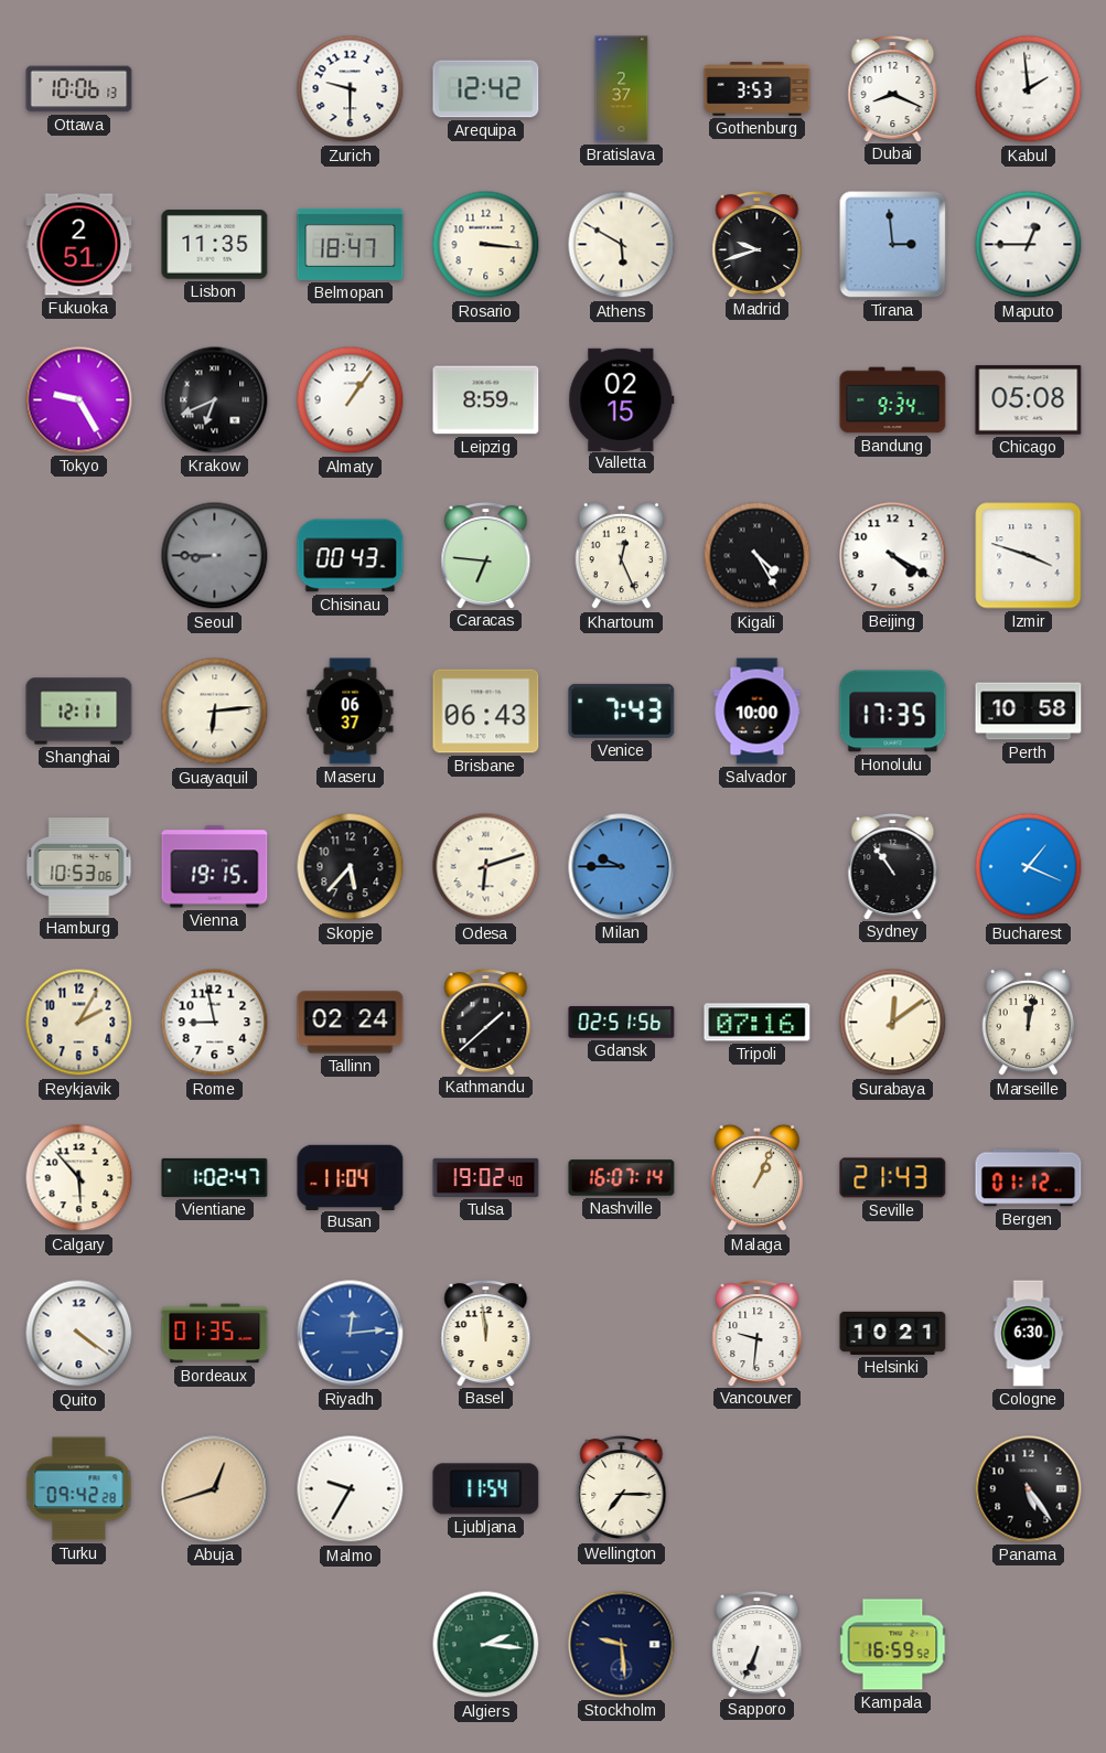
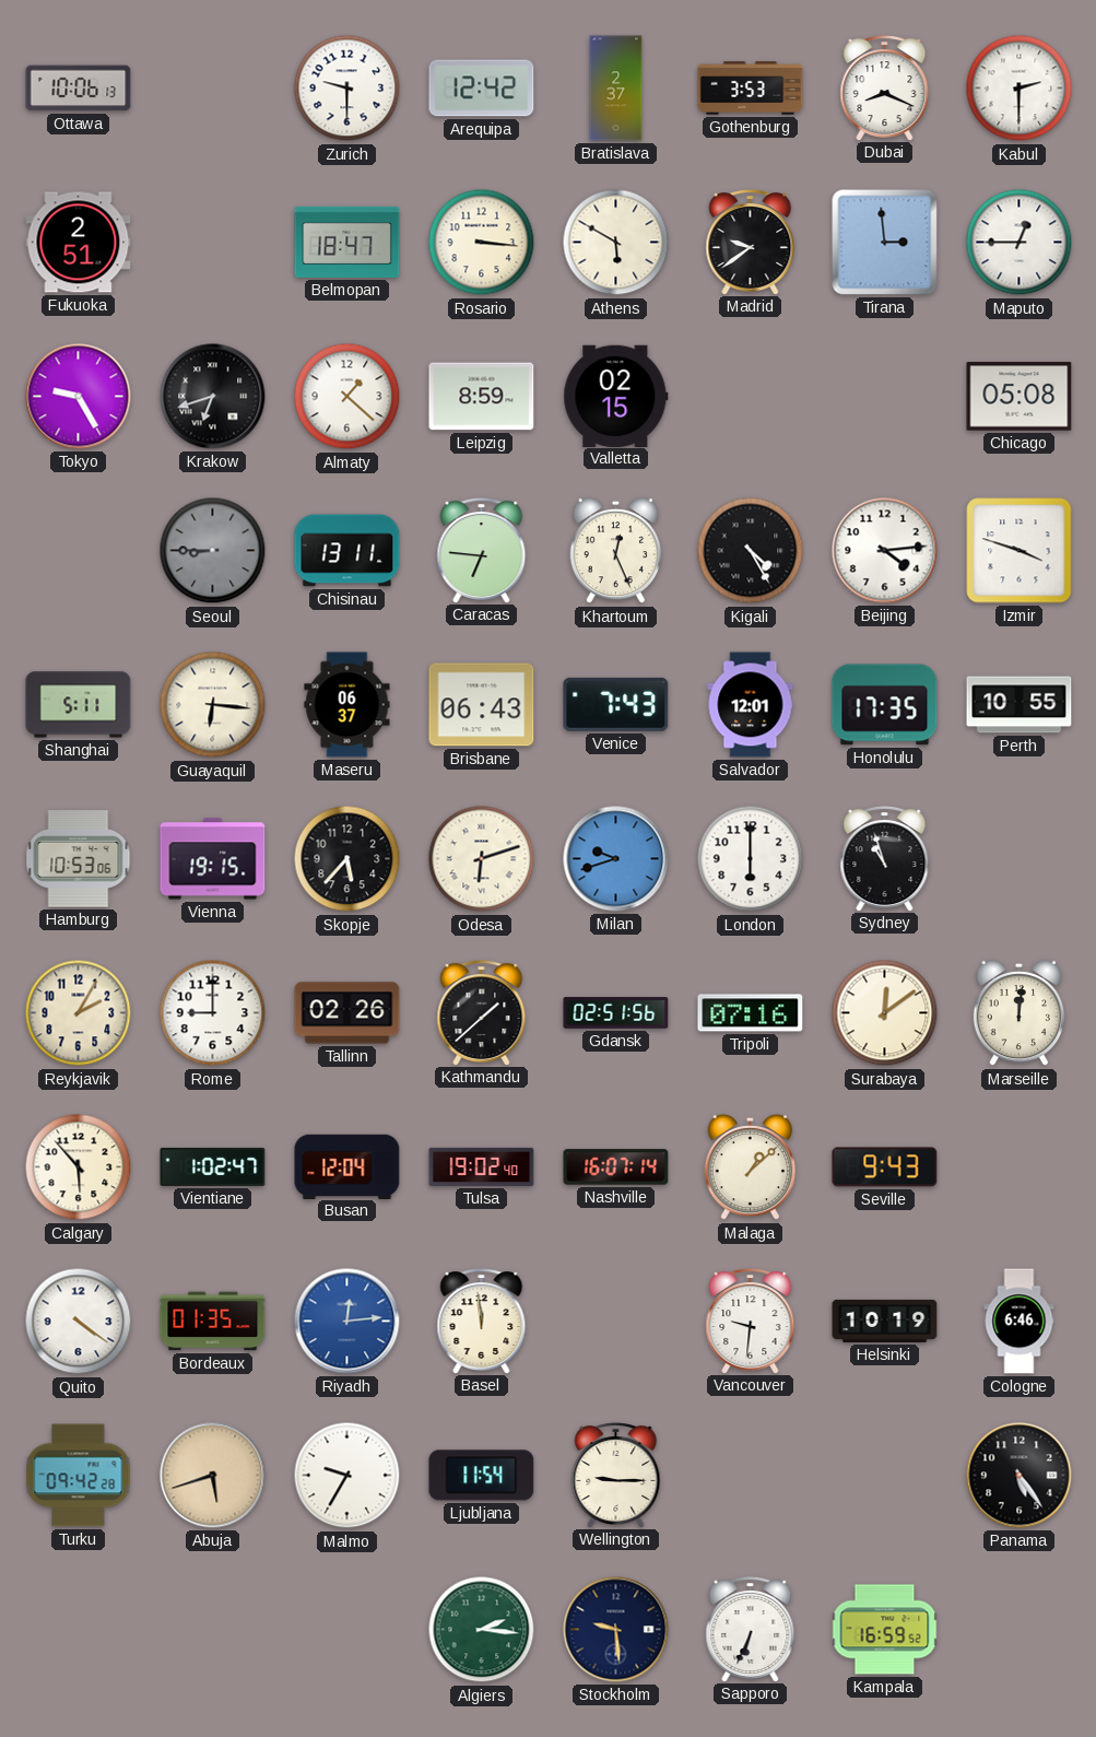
Kabul: 1:59 -> 2:30
Lisbon: 11:35 -> none
Madrid: 9:42 -> 9:39
Krakow: 6:41 -> 6:42
Almaty: 1:06 -> 1:22
Bandung: 9:34 -> none
Chisinau: 00:43 -> 13:11
Beijing: 4:20 -> 4:14
Shanghai: 12:11 -> 5:11
Guayaquil: 6:14 -> 6:16
Salvador: 10:00 -> 12:01
Perth: 10:58 -> 10:55
Milan: 9:45 -> 9:42
London: none -> 6:00
Sydney: 10:54 -> 10:57
Bucharest: 1:19 -> none
Rome: 8:58 -> 9:00
Tallinn: 02:24 -> 02:26
Marseille: 12:02 -> 12:01
Busan: 11:04 -> 12:04
Malaga: 1:04 -> 1:08
Seville: 21:43 -> 9:43
Bergen: 01:12 -> none
Helsinki: 10:21 -> 10:19
Cologne: 6:30 -> 6:46
Abuja: 12:42 -> 5:42
Wellington: 7:15 -> 9:15
